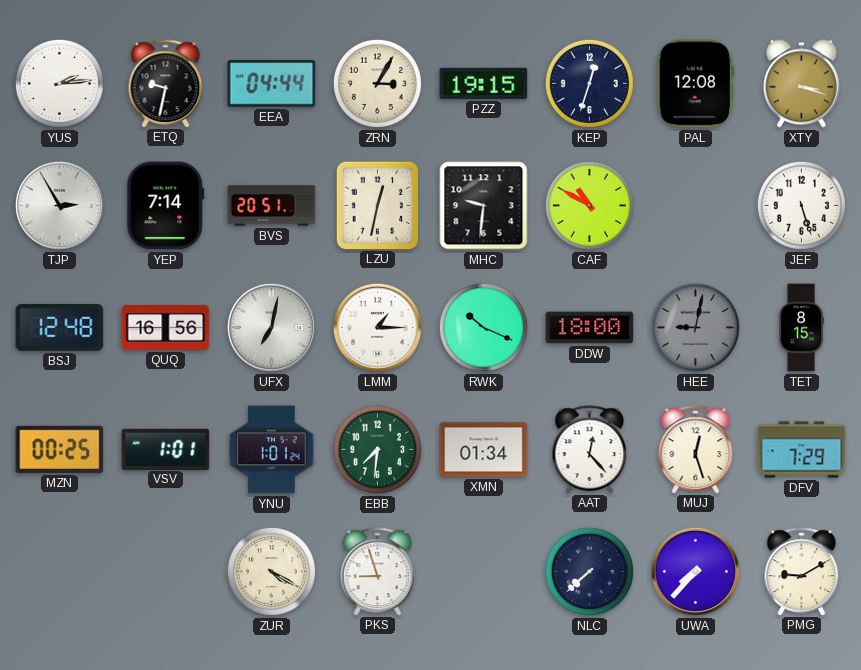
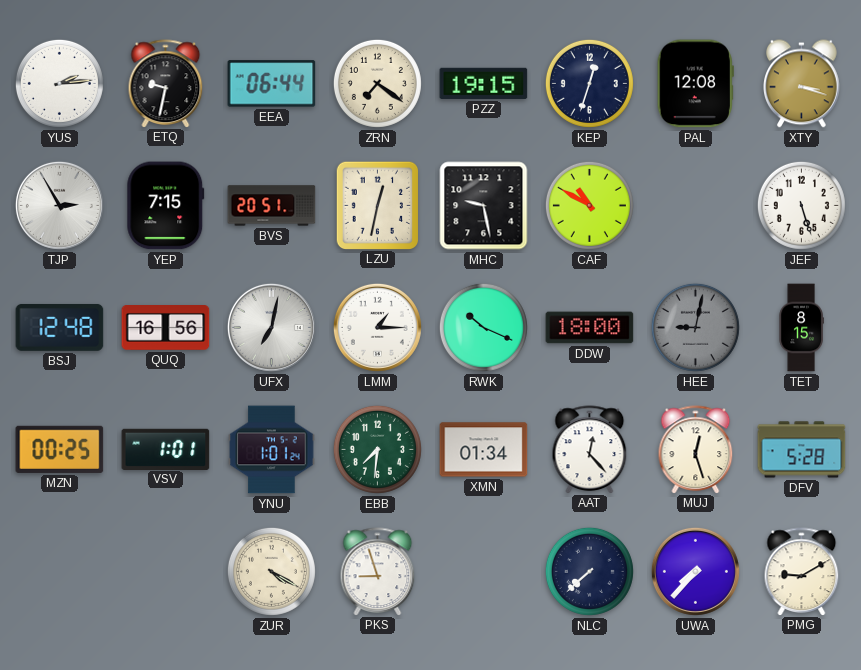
EEA: 04:44 -> 06:44
ZRN: 3:05 -> 7:21
YEP: 7:14 -> 7:15
MHC: 9:31 -> 9:28
DFV: 7:29 -> 5:28
